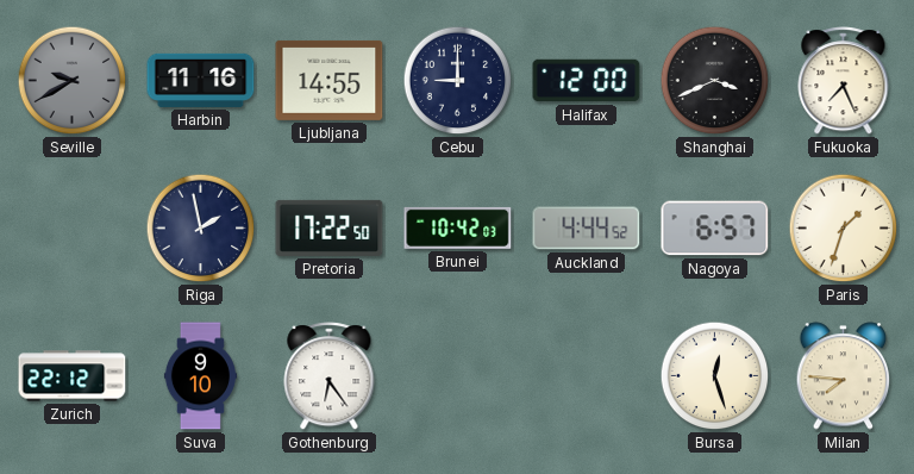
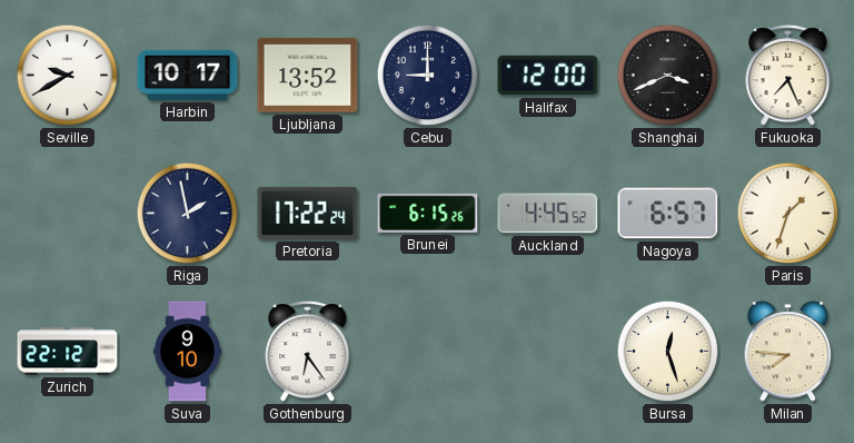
Seville dial: grey -> white
Harbin: 11:16 -> 10:17
Ljubljana: 14:55 -> 13:52
Pretoria: 17:22:50 -> 17:22:24
Brunei: 10:42 -> 6:15
Auckland: 4:44 -> 4:45
